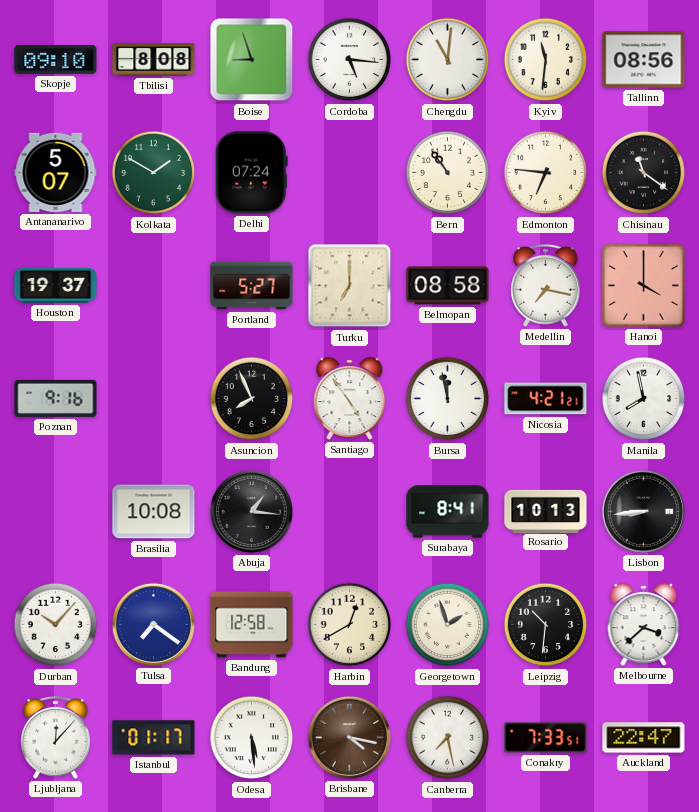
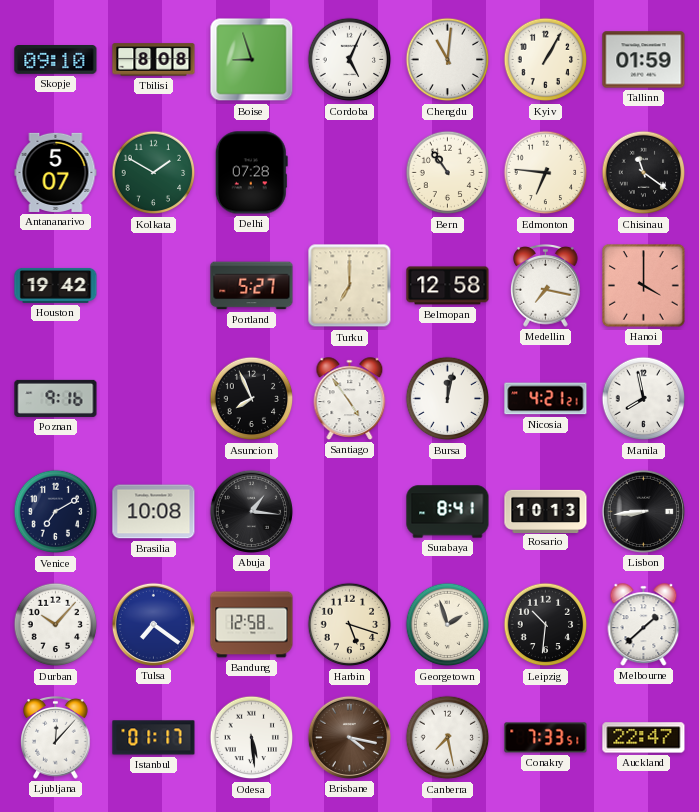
Cordoba: 5:16 -> 5:04
Kyiv: 11:31 -> 1:05
Tallinn: 08:56 -> 01:59
Delhi: 07:24 -> 07:28
Houston: 19:37 -> 19:42
Belmopan: 08:58 -> 12:58
Bursa: 11:58 -> 12:02
Venice: none -> 7:10
Harbin: 12:40 -> 5:18
Melbourne: 3:38 -> 1:38
